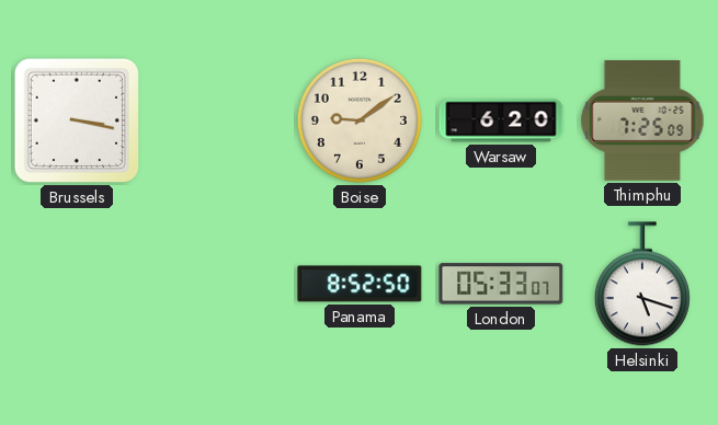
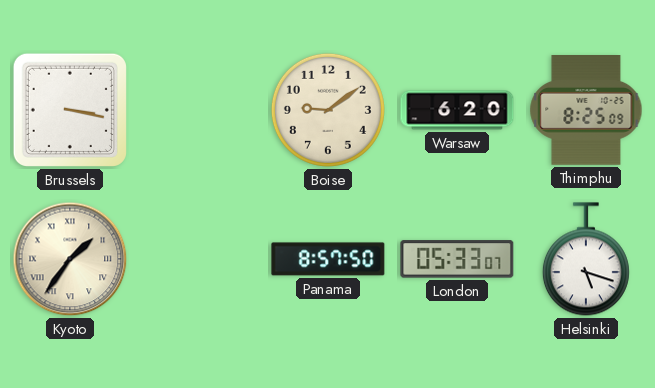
Thimphu: 7:25 -> 8:25
Kyoto: none -> 1:36
Panama: 8:52 -> 8:57
